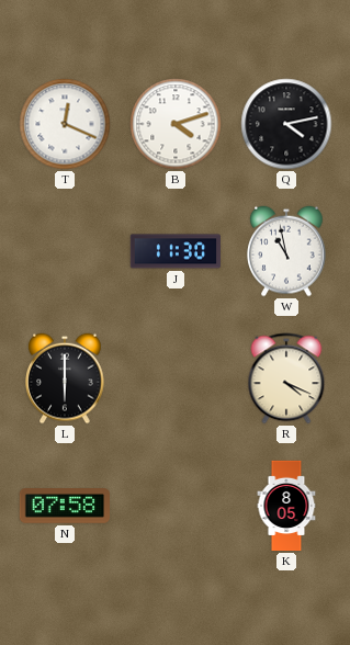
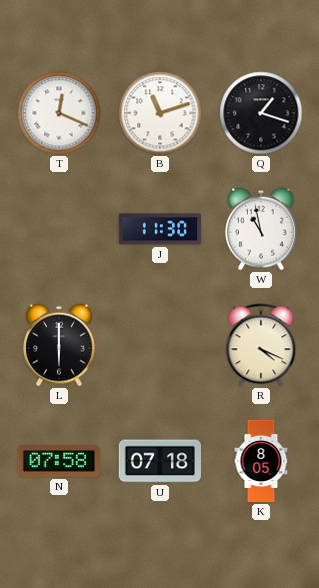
B: 4:12 -> 11:12
Q: 4:13 -> 1:18
U: none -> 07:18
